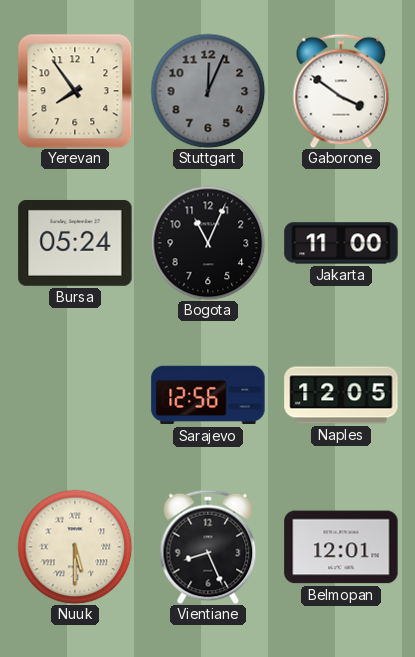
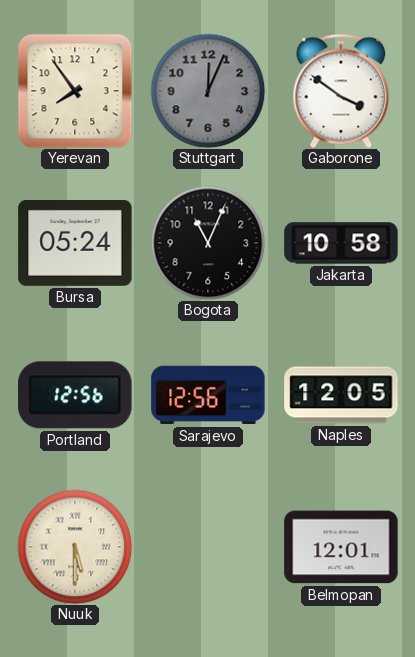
Jakarta: 11:00 -> 10:58
Portland: none -> 12:56
Vientiane: 8:26 -> none
